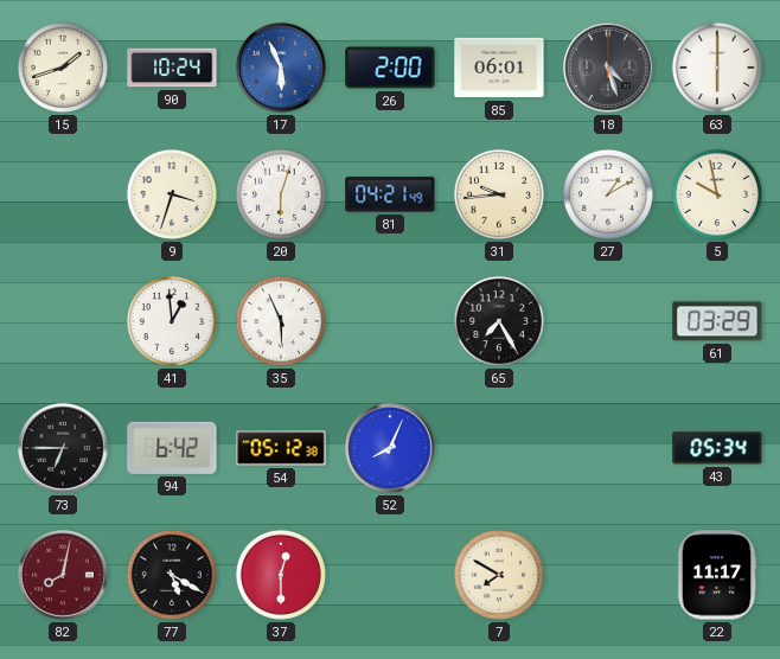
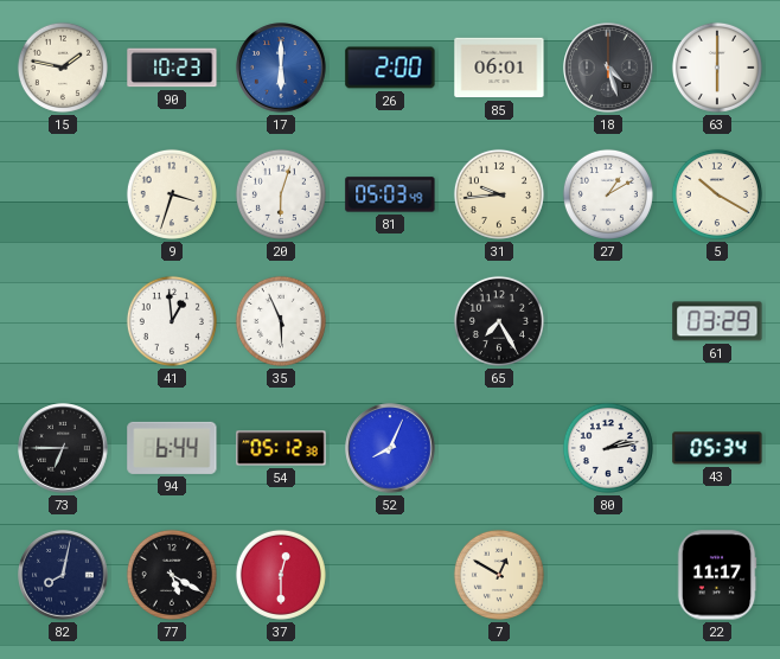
15: 1:42 -> 1:47
90: 10:24 -> 10:23
17: 5:56 -> 6:00
81: 04:21 -> 05:03
5: 9:58 -> 10:20
94: 6:42 -> 6:44
80: none -> 2:13
82 dial: burgundy -> navy
7: 7:50 -> 12:50
